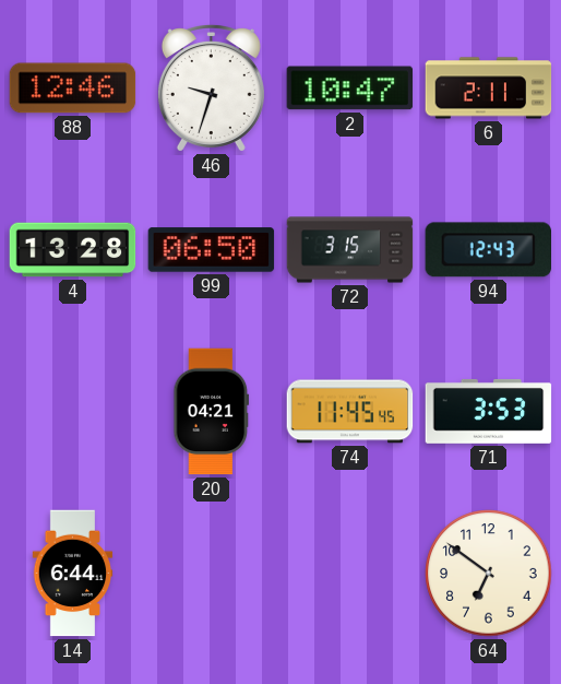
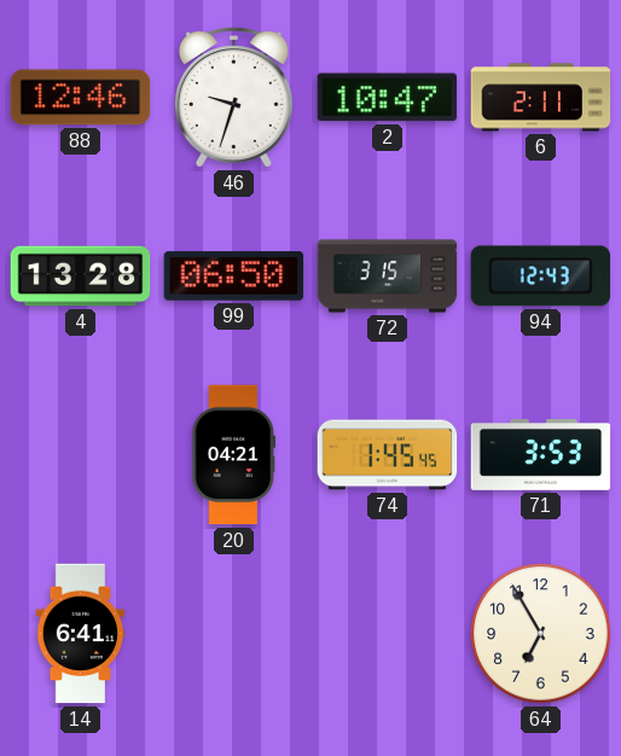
74: 11:45 -> 1:45
14: 6:44 -> 6:41
64: 6:51 -> 6:55
